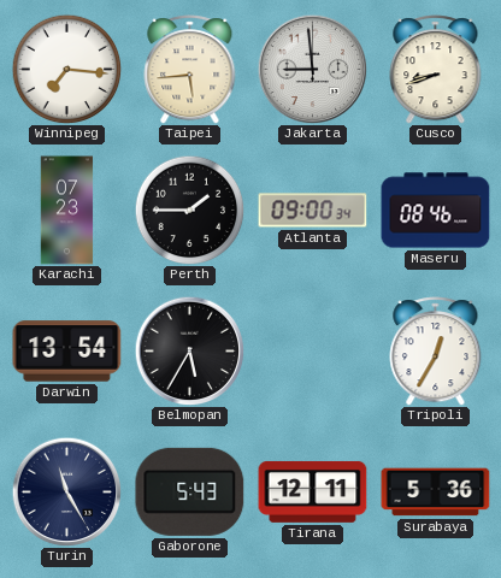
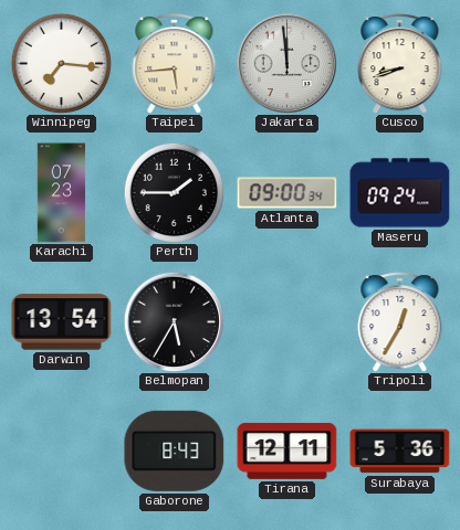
Jakarta: 8:59 -> 11:59
Maseru: 08:46 -> 09:24
Turin: 11:25 -> none
Gaborone: 5:43 -> 8:43
